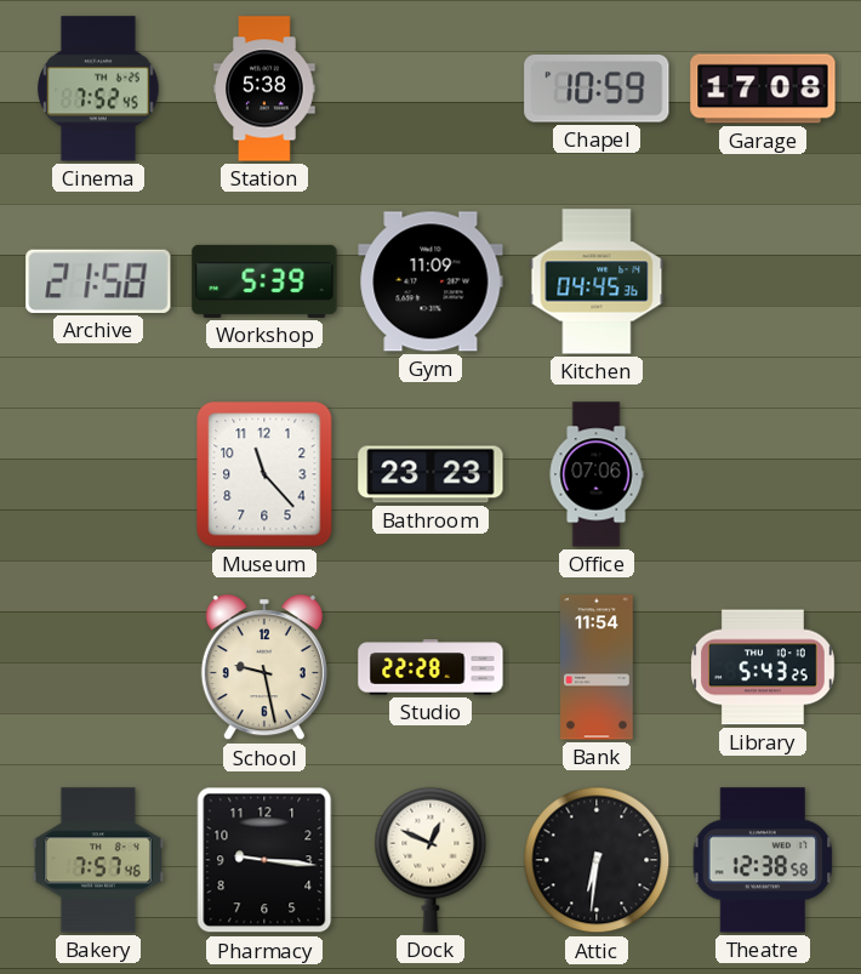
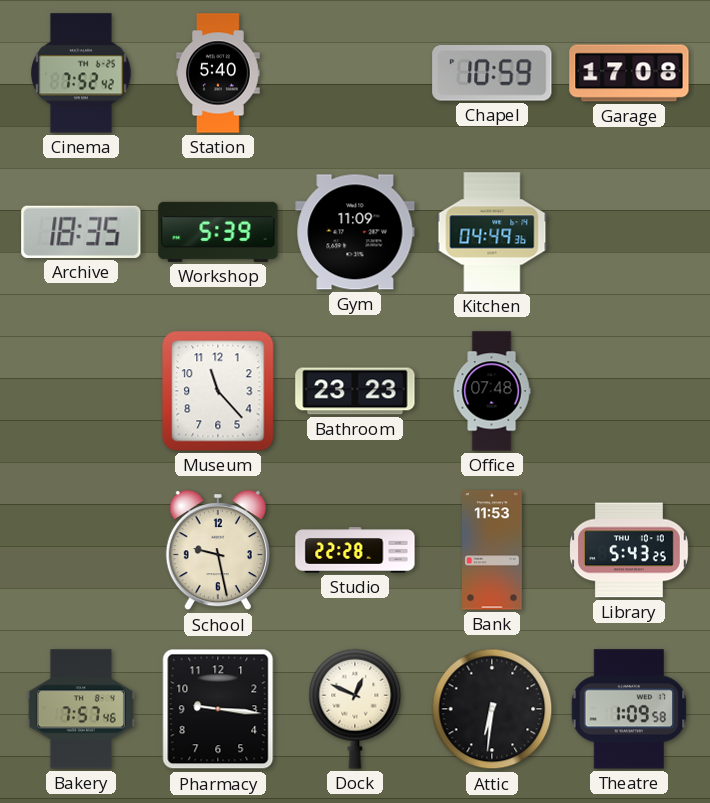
Cinema: 7:52:45 -> 7:52:42
Station: 5:38 -> 5:40
Archive: 21:58 -> 18:35
Kitchen: 04:45 -> 04:49
Office: 07:06 -> 07:48
Bank: 11:54 -> 11:53
Theatre: 12:38 -> 1:09
